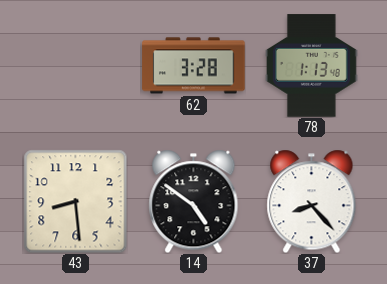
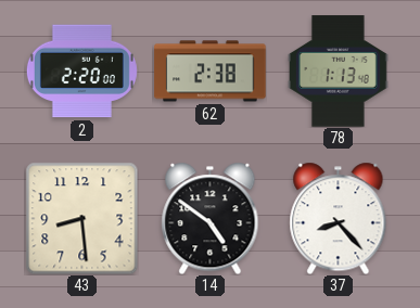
2: none -> 2:20
62: 3:28 -> 2:38
